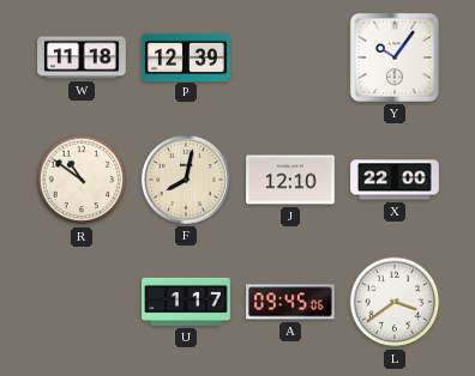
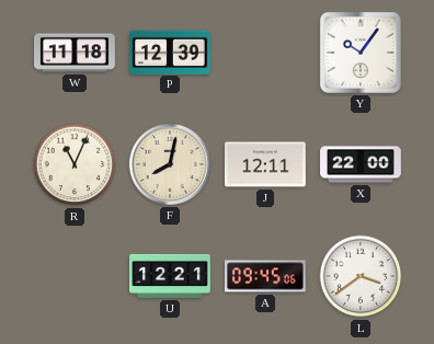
R: 10:51 -> 11:04
J: 12:10 -> 12:11
U: 1:17 -> 12:21
